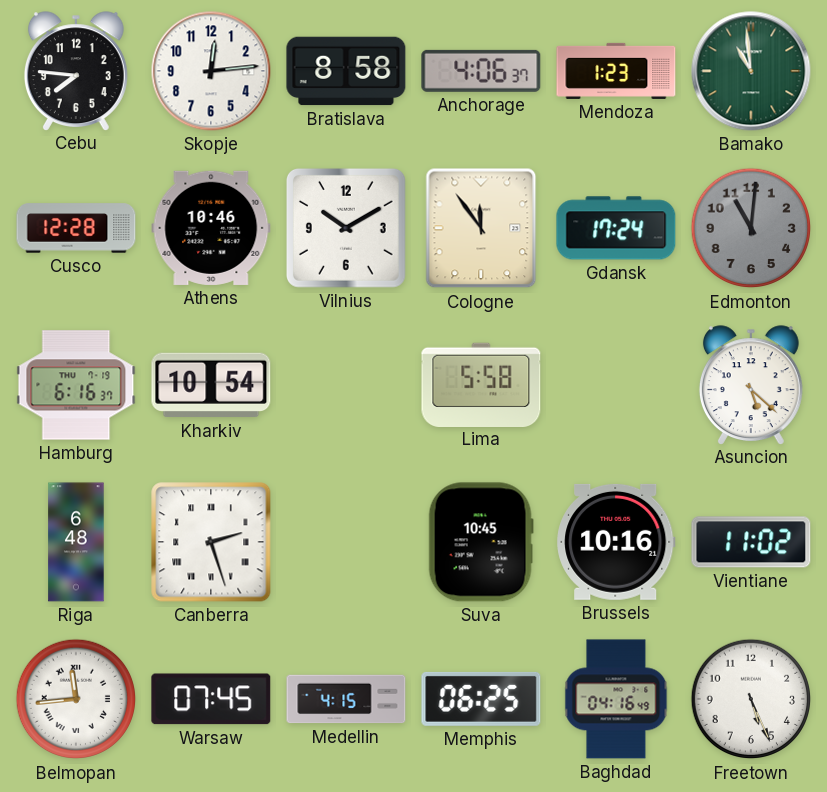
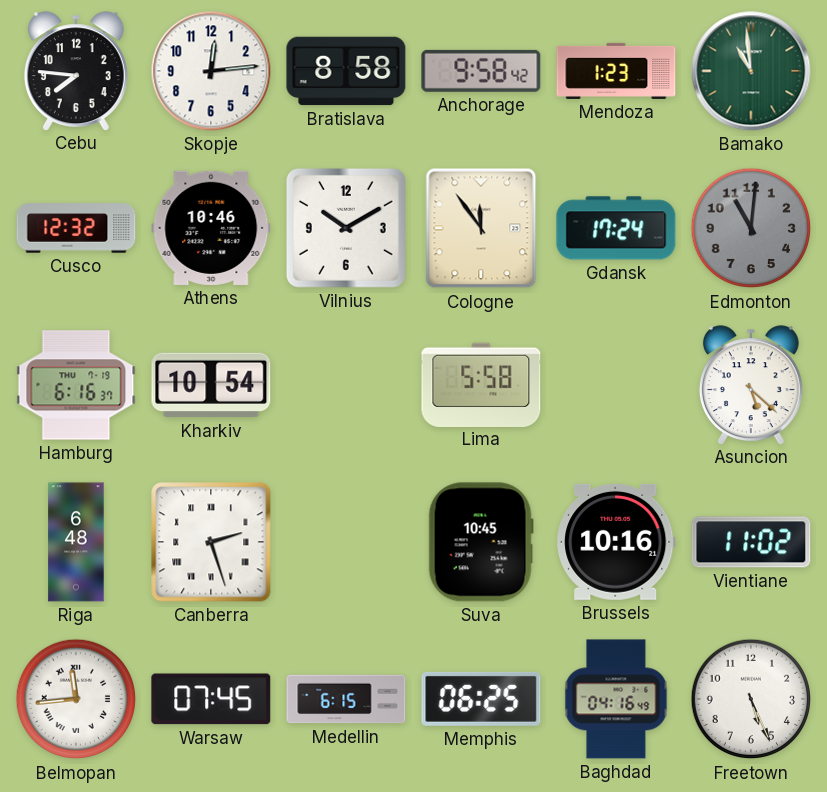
Anchorage: 4:06 -> 9:58
Cusco: 12:28 -> 12:32
Medellin: 4:15 -> 6:15
